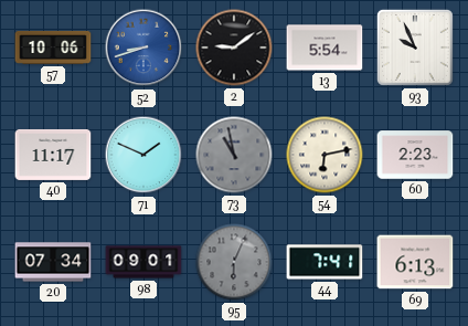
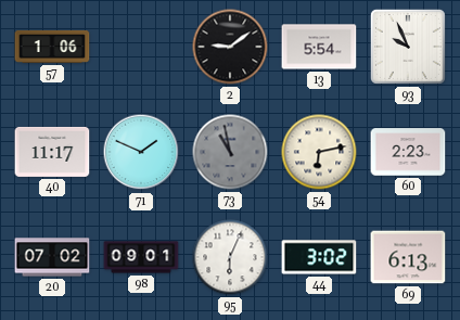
57: 10:06 -> 1:06
52: 8:42 -> none
20: 07:34 -> 07:02
95 dial: grey -> white
44: 7:41 -> 3:02
